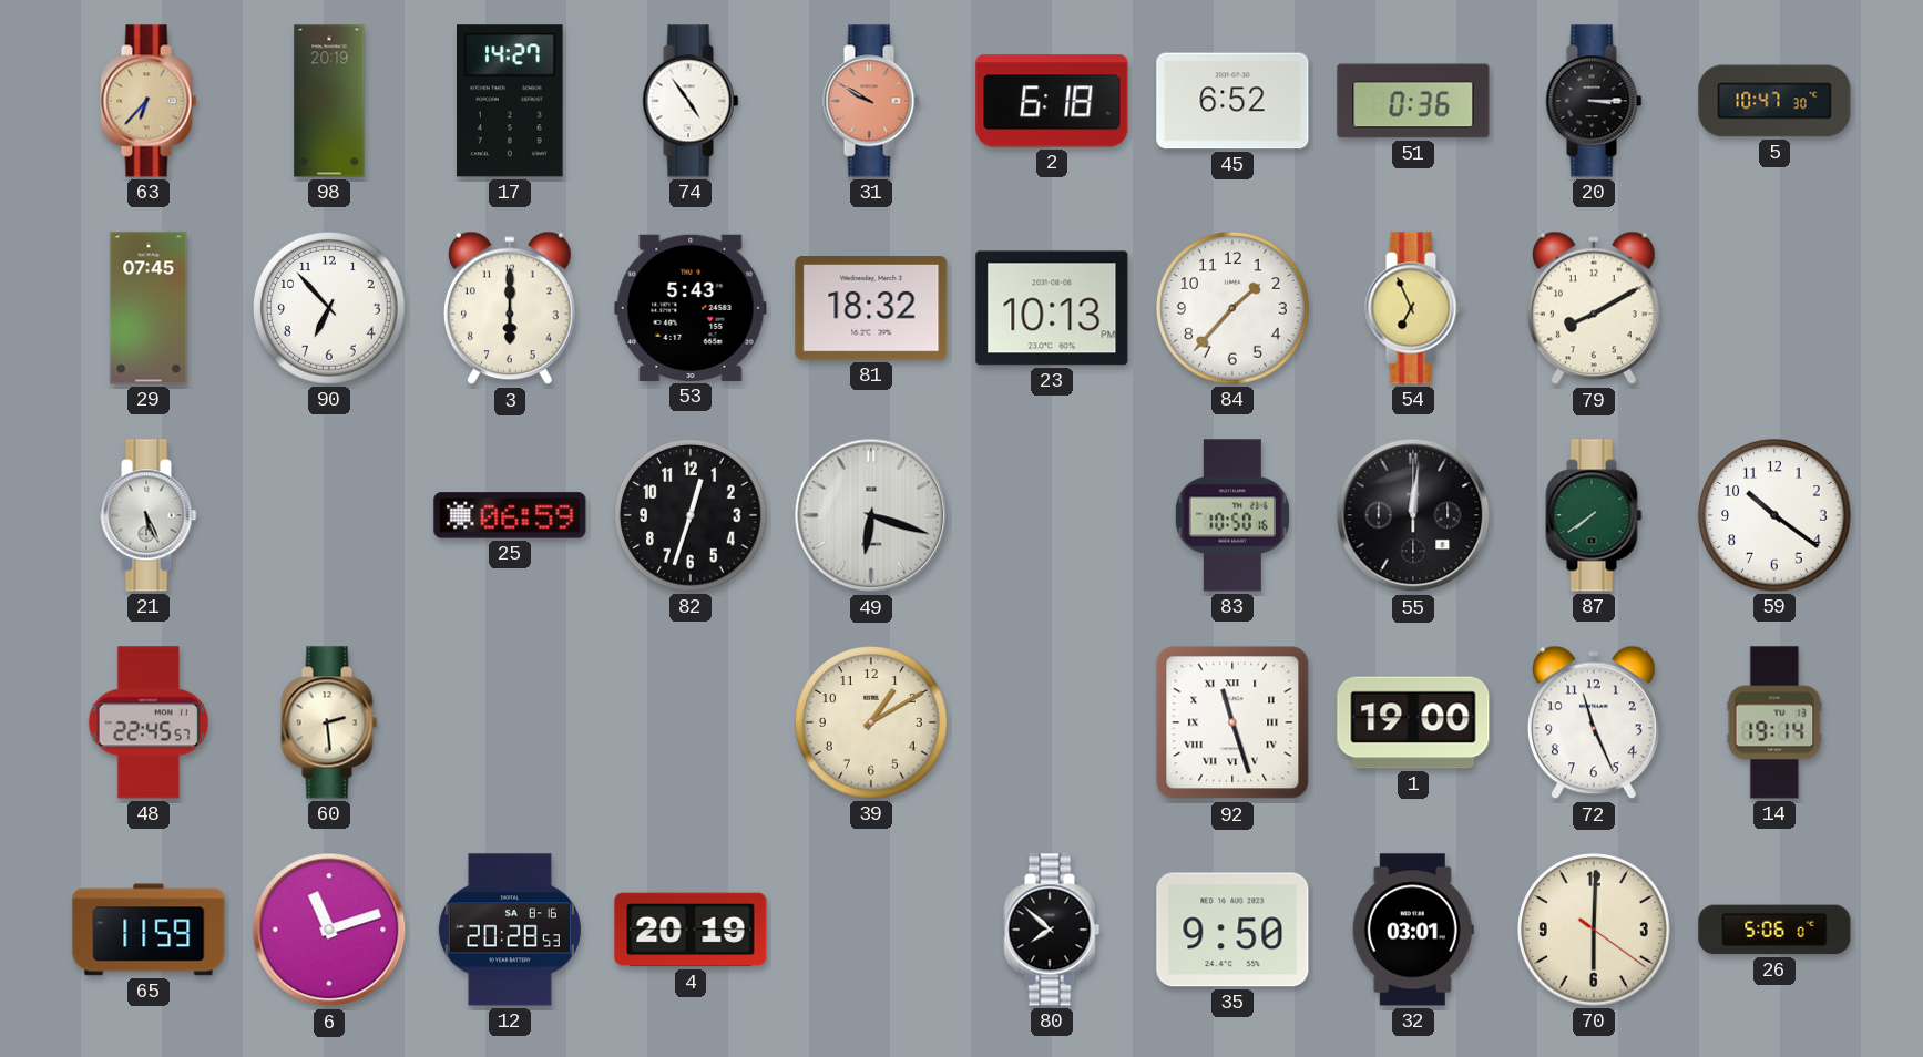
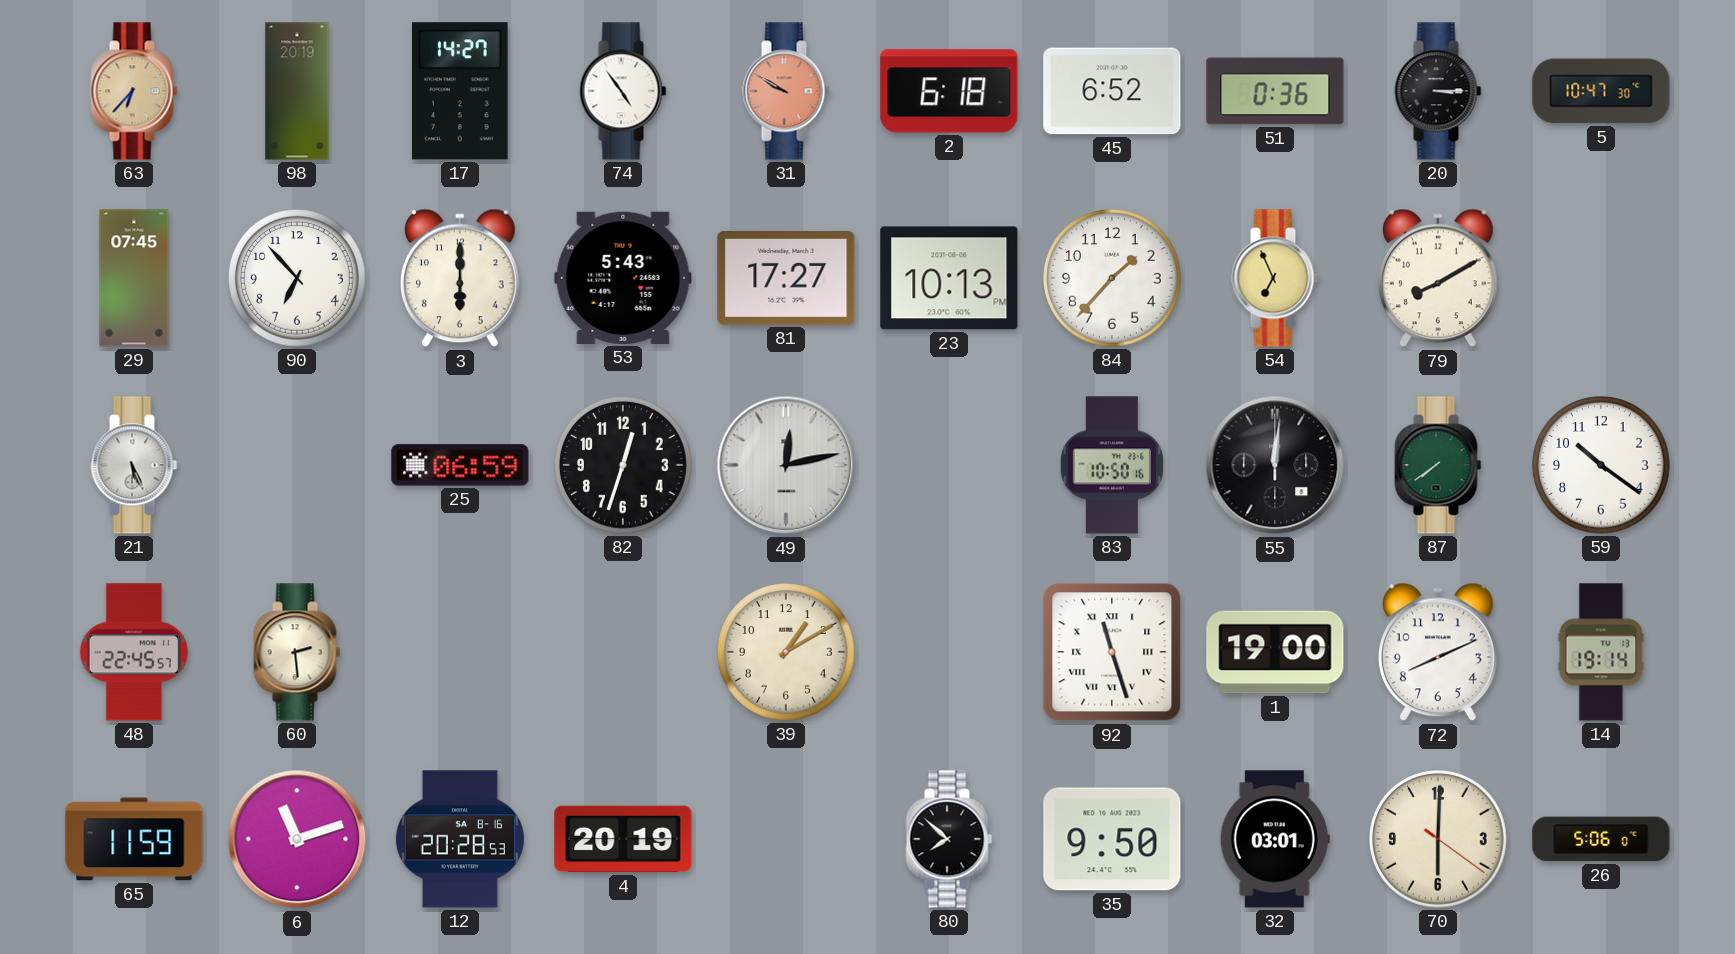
81: 18:32 -> 17:27
49: 6:18 -> 12:13
72: 11:26 -> 8:11
